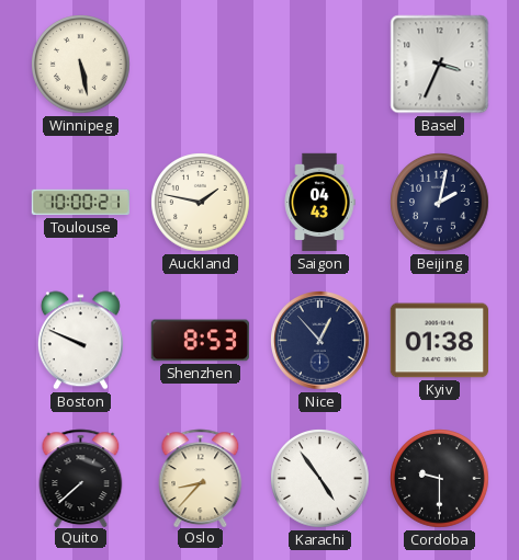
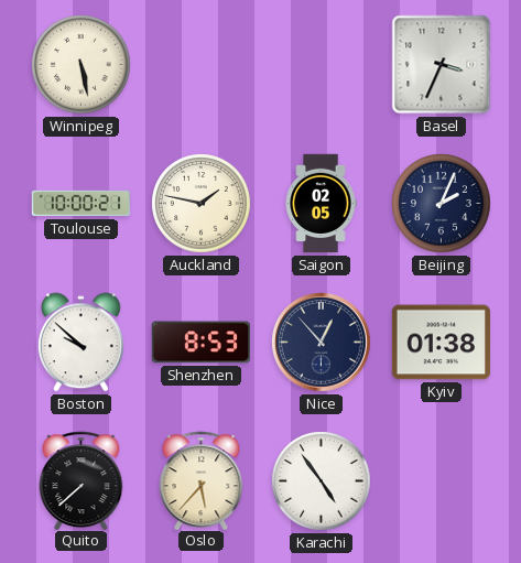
Saigon: 04:43 -> 02:05
Beijing: 2:02 -> 2:04
Boston: 9:49 -> 9:52
Oslo: 8:37 -> 5:37
Cordoba: 9:30 -> none
